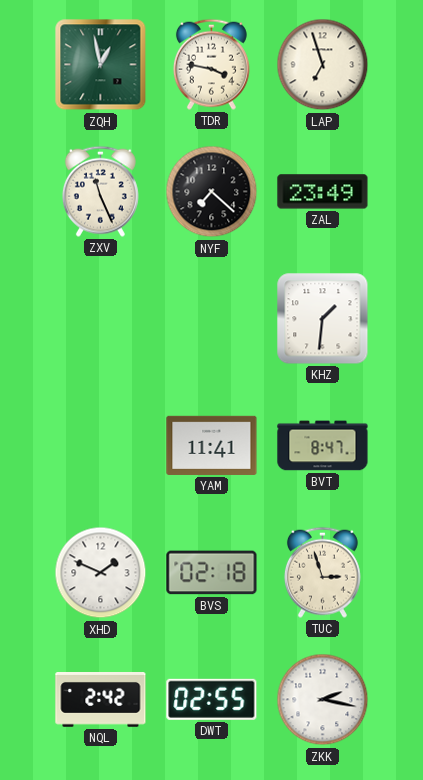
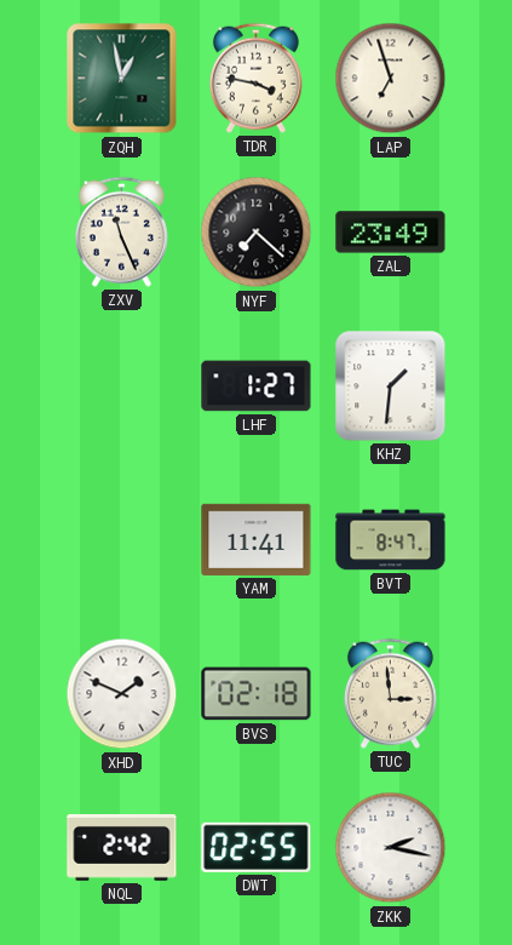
LHF: none -> 1:27
TUC: 2:57 -> 2:59
